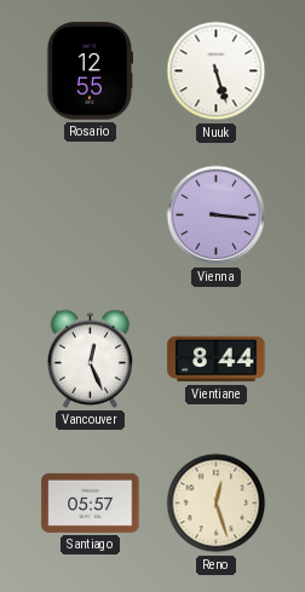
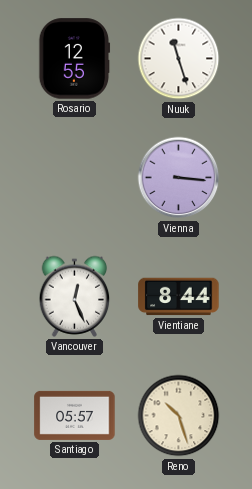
Nuuk: 5:27 -> 11:27
Reno: 12:27 -> 10:27
